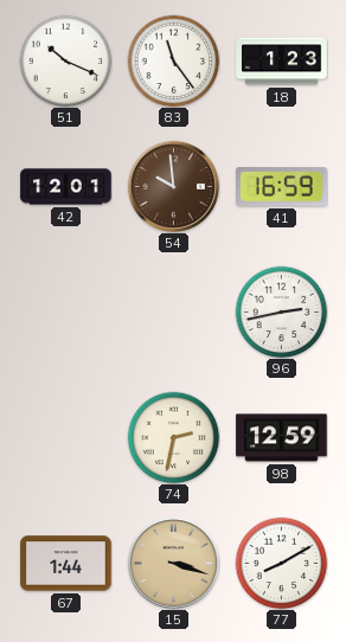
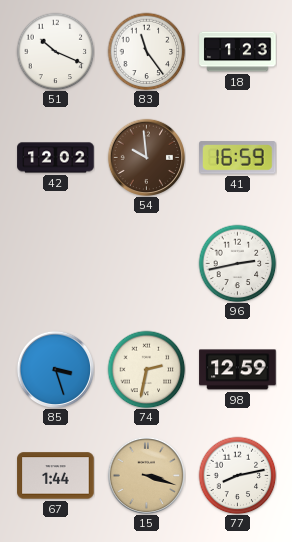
42: 12:01 -> 12:02
85: none -> 3:27
77: 8:10 -> 8:13
